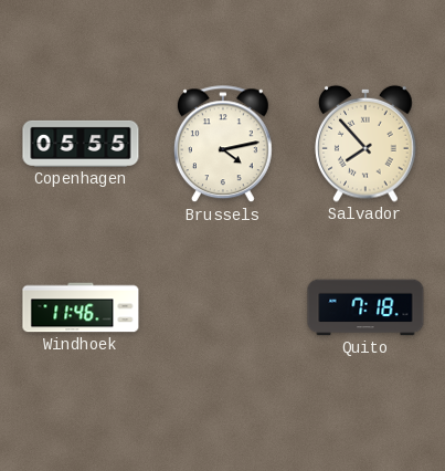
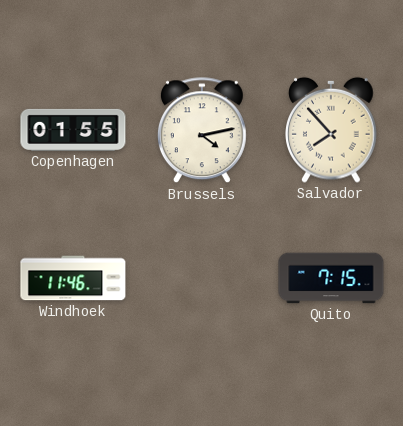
Copenhagen: 05:55 -> 01:55
Quito: 7:18 -> 7:15
